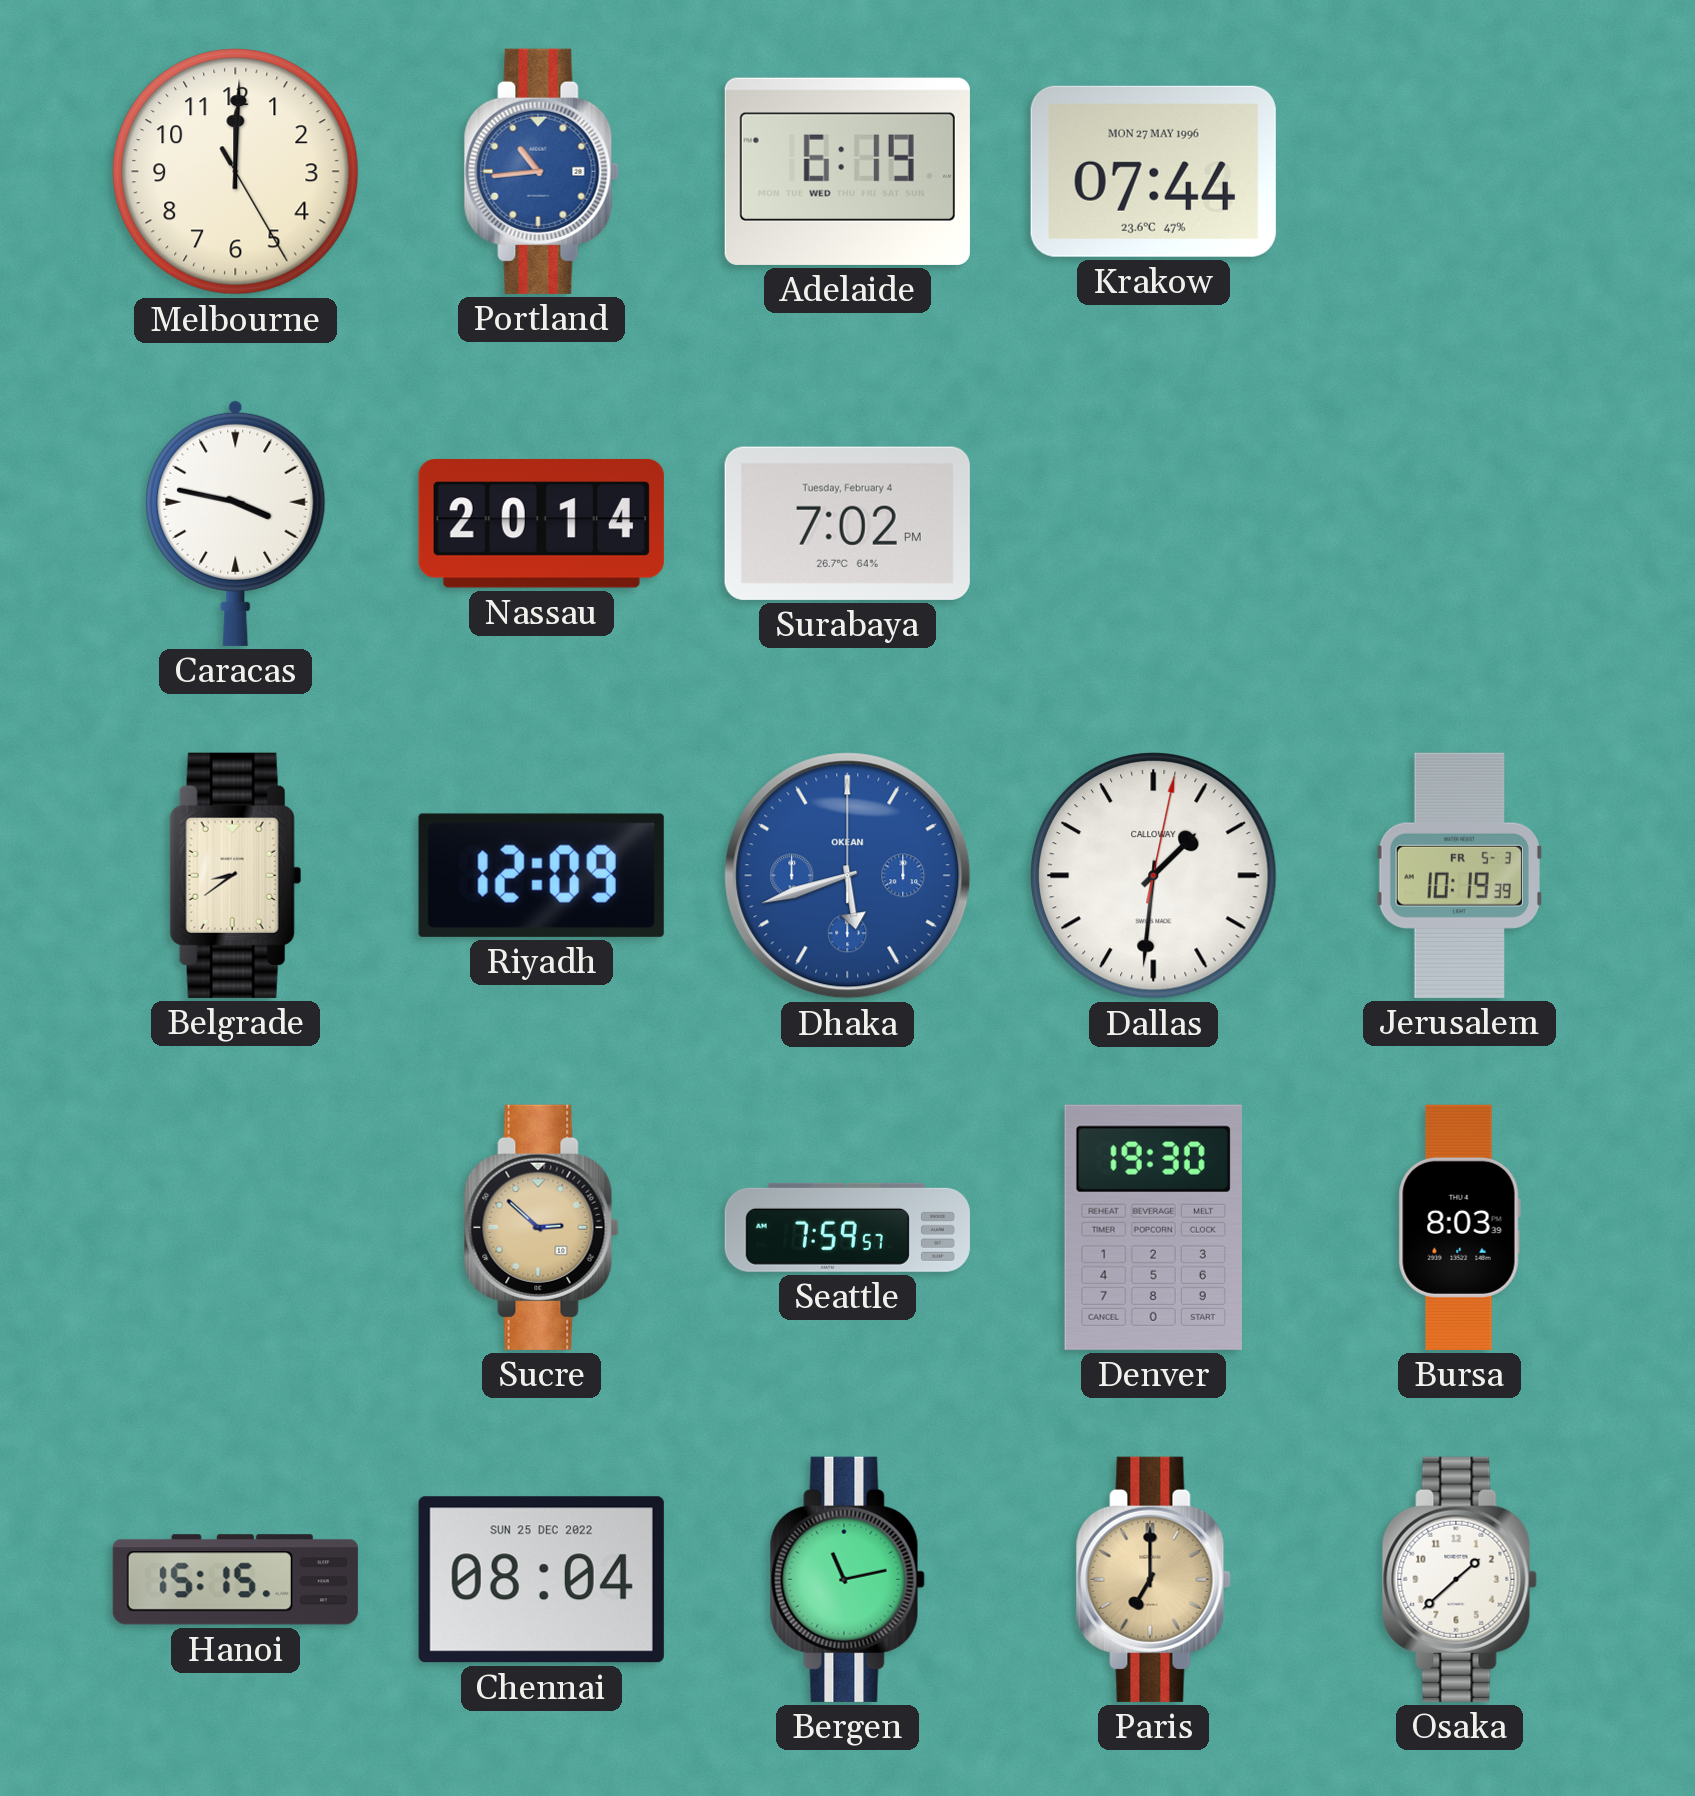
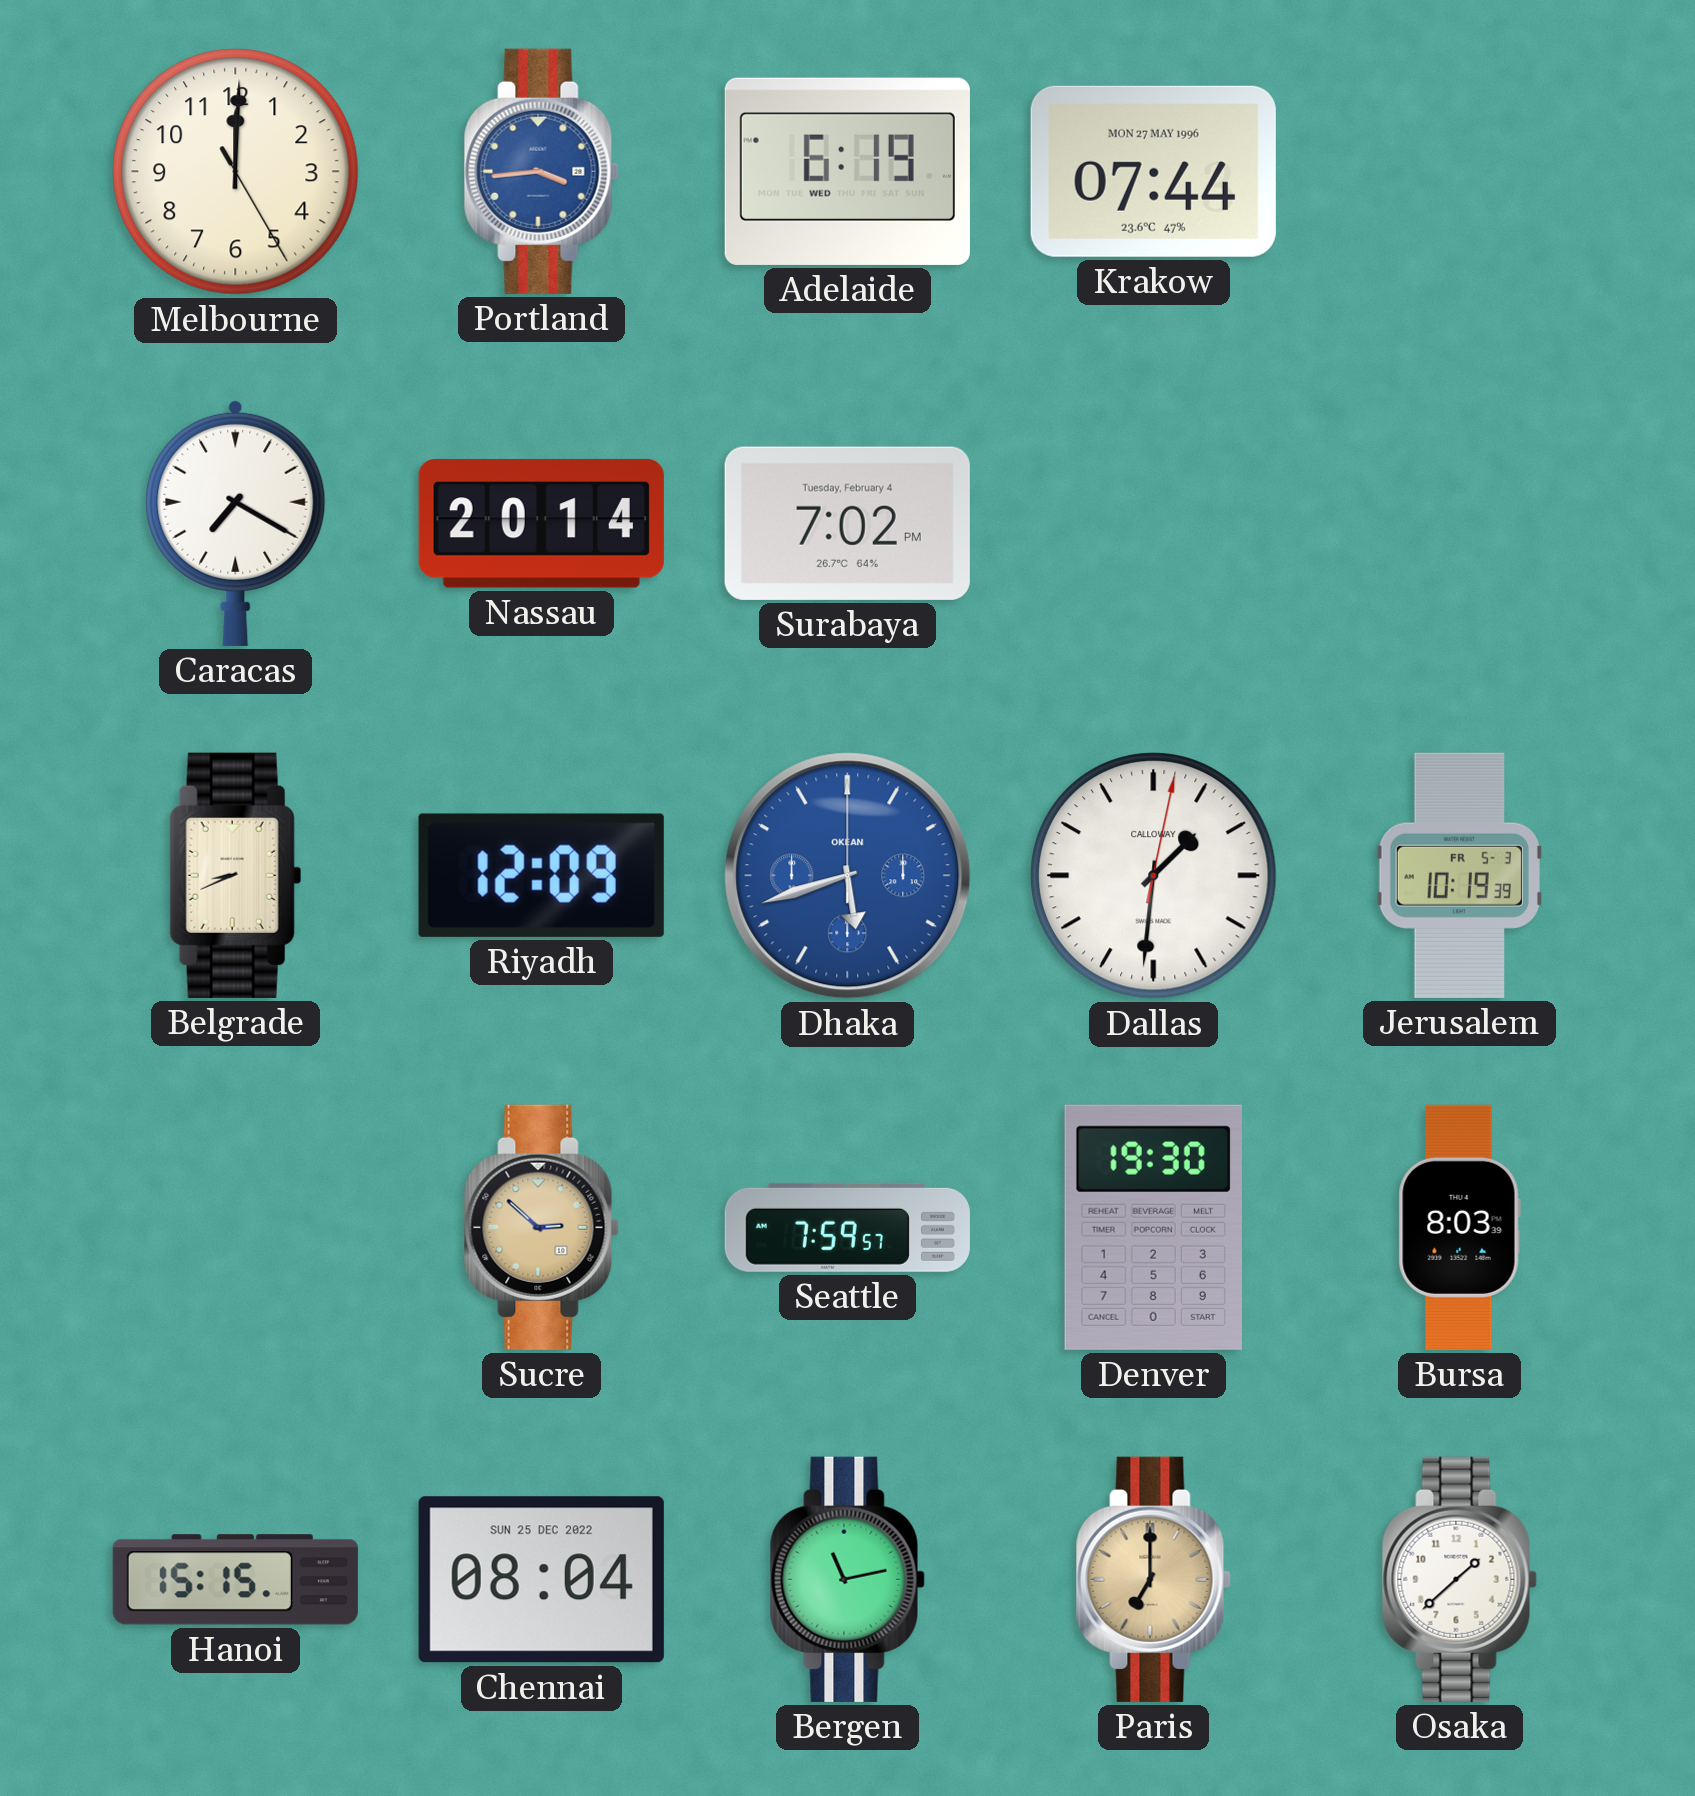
Portland: 10:44 -> 3:44
Caracas: 3:47 -> 7:20
Belgrade: 8:39 -> 8:41
